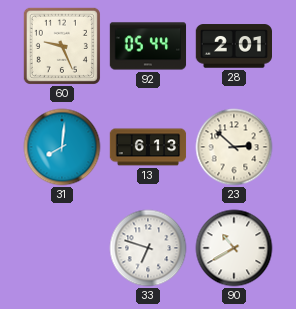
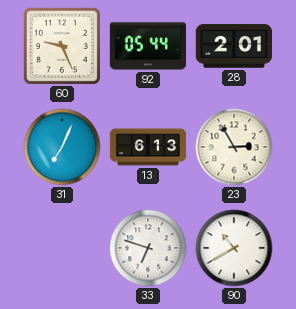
31: 8:01 -> 7:04
23: 2:52 -> 2:55
